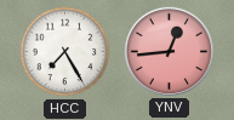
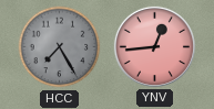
HCC dial: white -> grey
